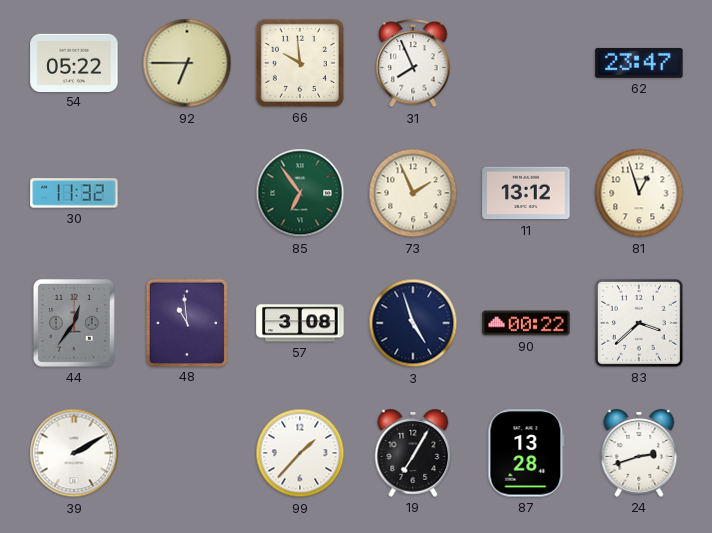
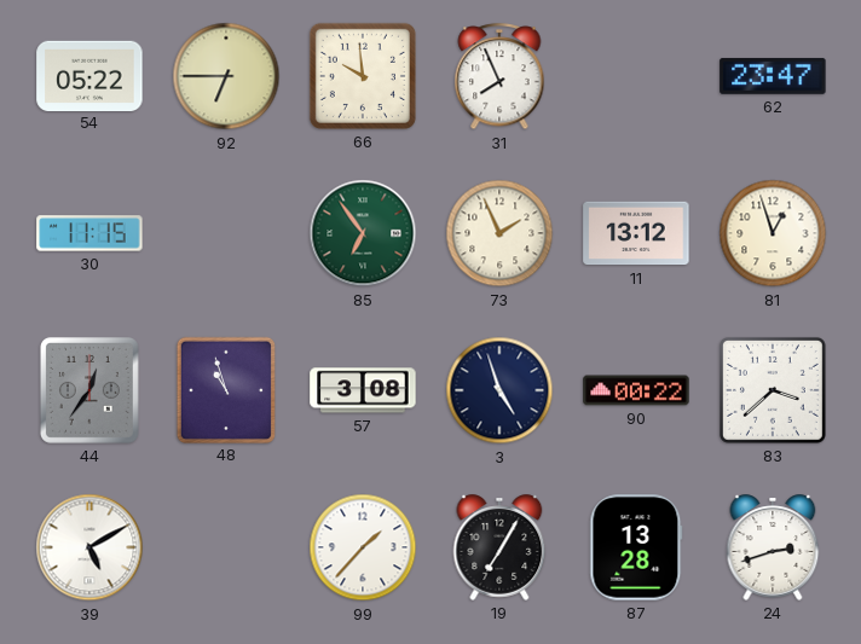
30: 11:32 -> 11:15
48: 10:59 -> 10:57
39: 2:10 -> 5:10
